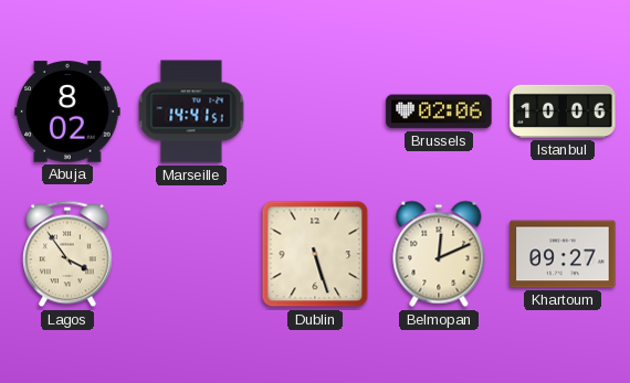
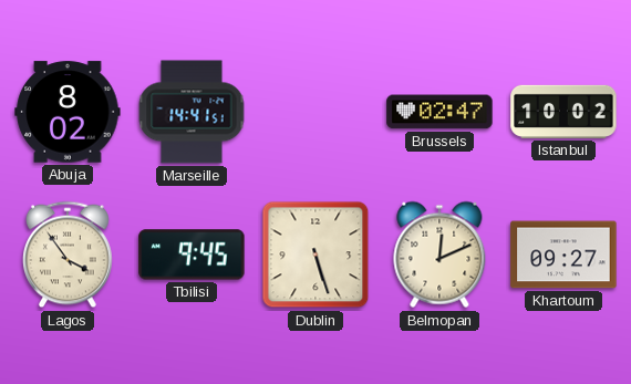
Brussels: 02:06 -> 02:47
Istanbul: 10:06 -> 10:02
Tbilisi: none -> 9:45
